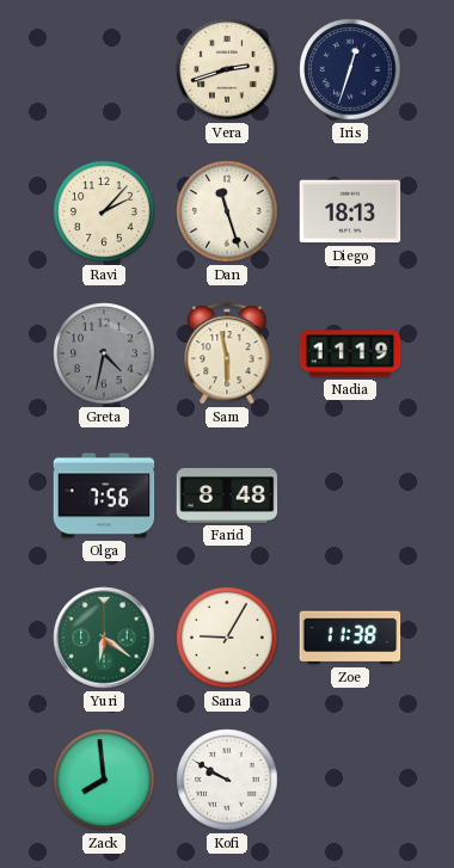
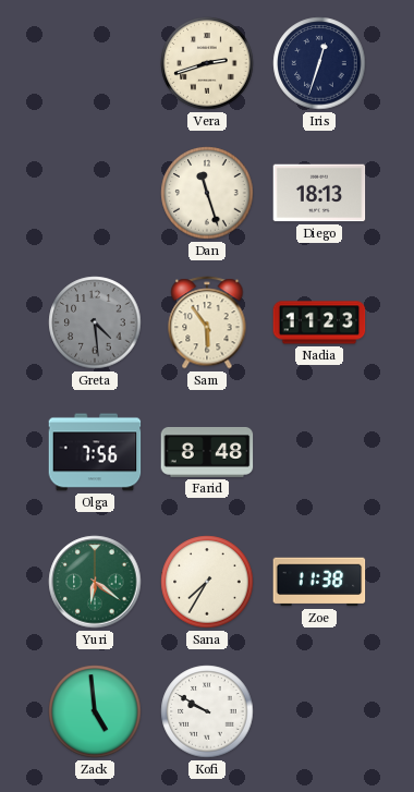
Ravi: 2:07 -> none
Greta: 4:32 -> 4:29
Sam: 5:58 -> 5:54
Nadia: 11:19 -> 11:23
Sana: 9:05 -> 7:35
Zack: 7:59 -> 4:59
